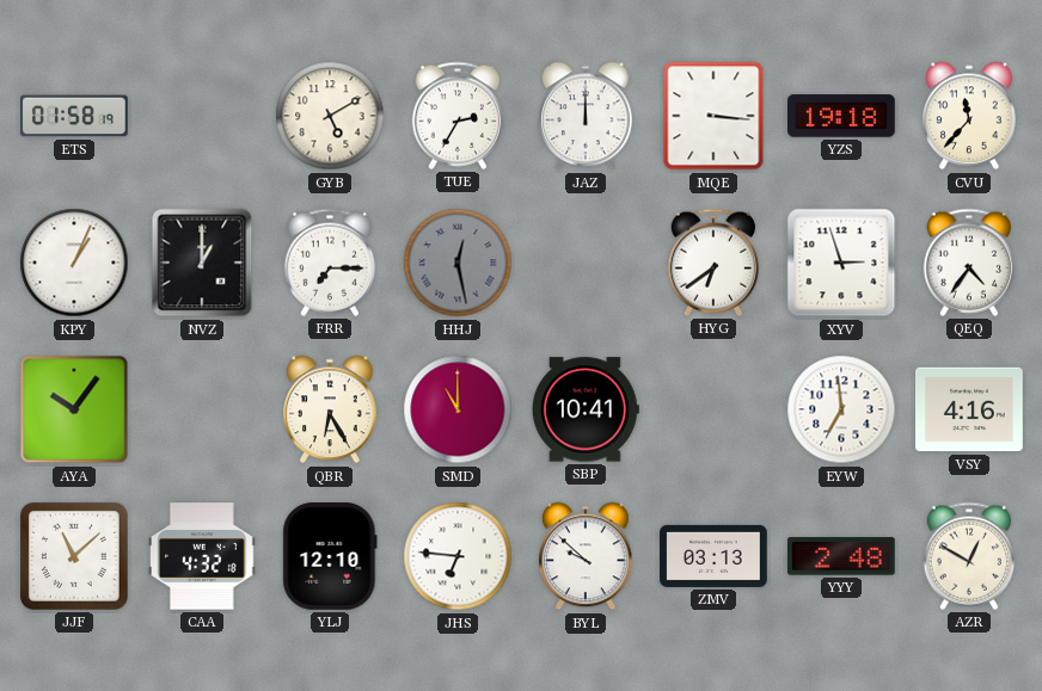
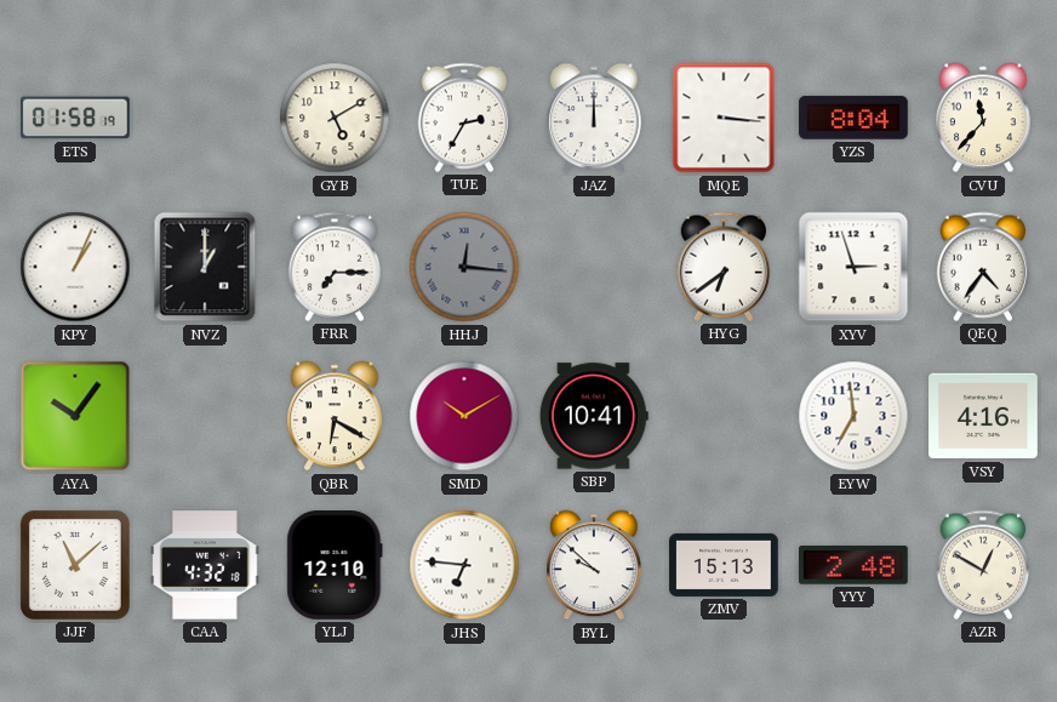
YZS: 19:18 -> 8:04
HHJ: 12:28 -> 12:16
QBR: 6:25 -> 6:20
SMD: 11:00 -> 10:10
ZMV: 03:13 -> 15:13
